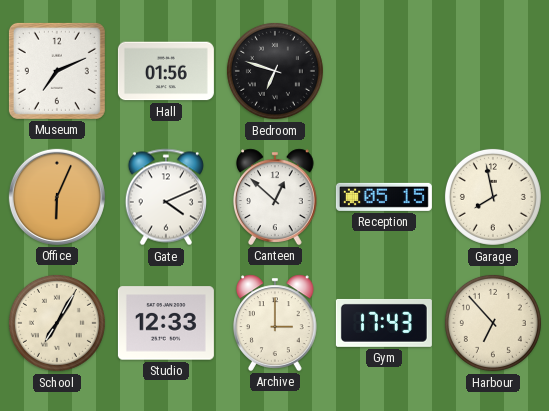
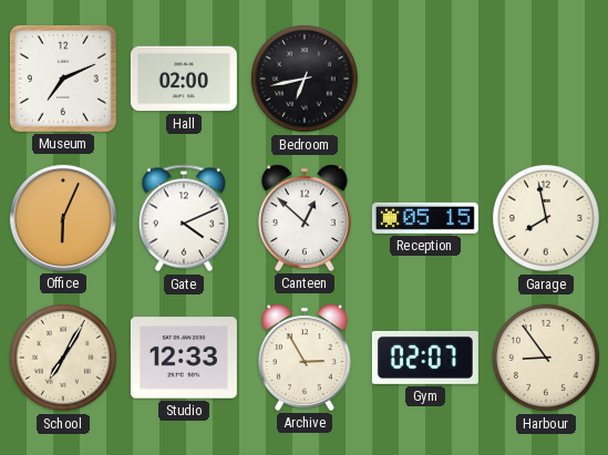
Hall: 01:56 -> 02:00
Bedroom: 6:48 -> 6:43
Archive: 3:00 -> 2:55
Gym: 17:43 -> 02:07
Harbour: 6:53 -> 8:54
